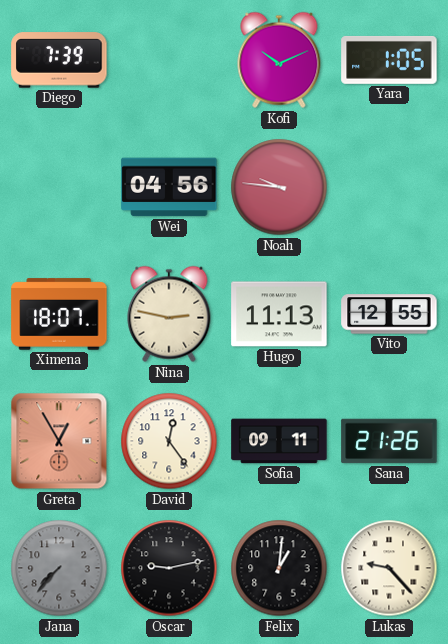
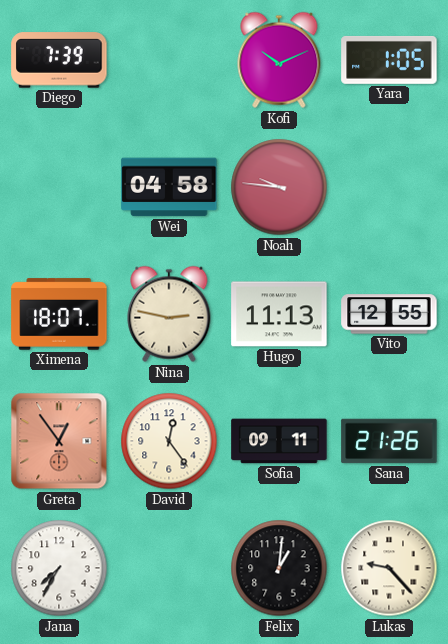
Wei: 04:56 -> 04:58
Greta: 12:55 -> 12:54
Jana: 7:37 -> 7:35
Jana dial: grey -> white
Oscar: 9:13 -> none
